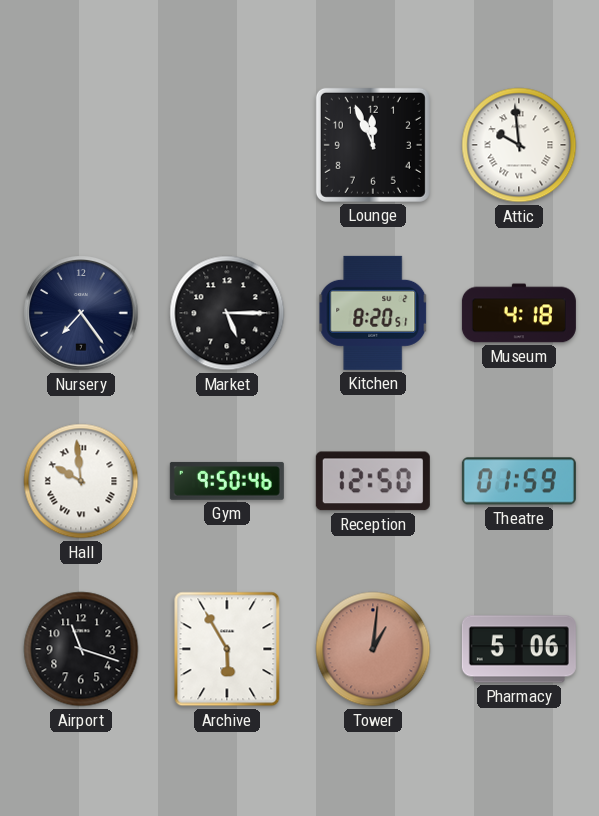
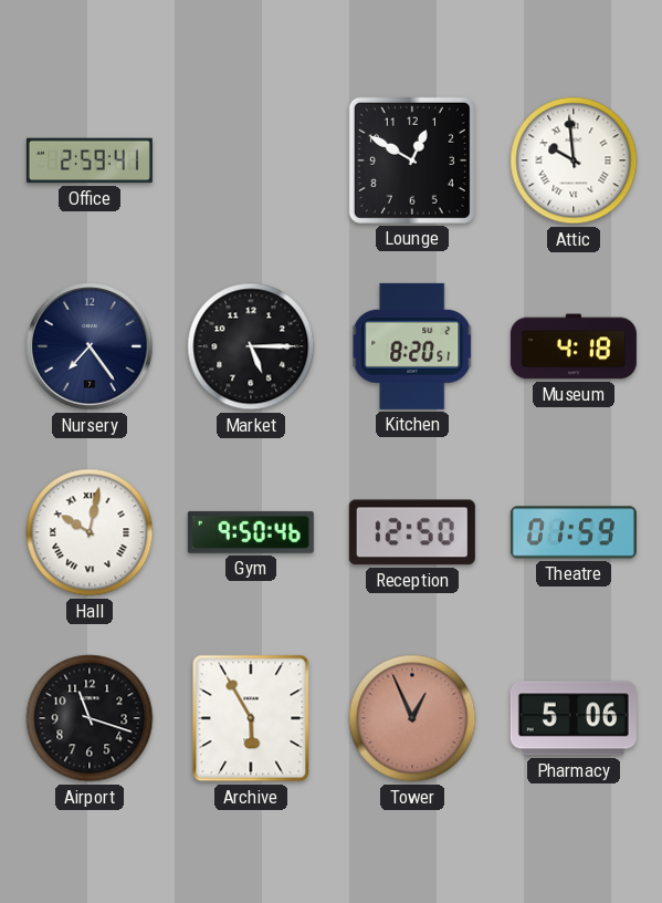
Office: none -> 2:59
Lounge: 11:56 -> 12:50
Hall: 9:59 -> 10:02
Tower: 1:01 -> 12:56
